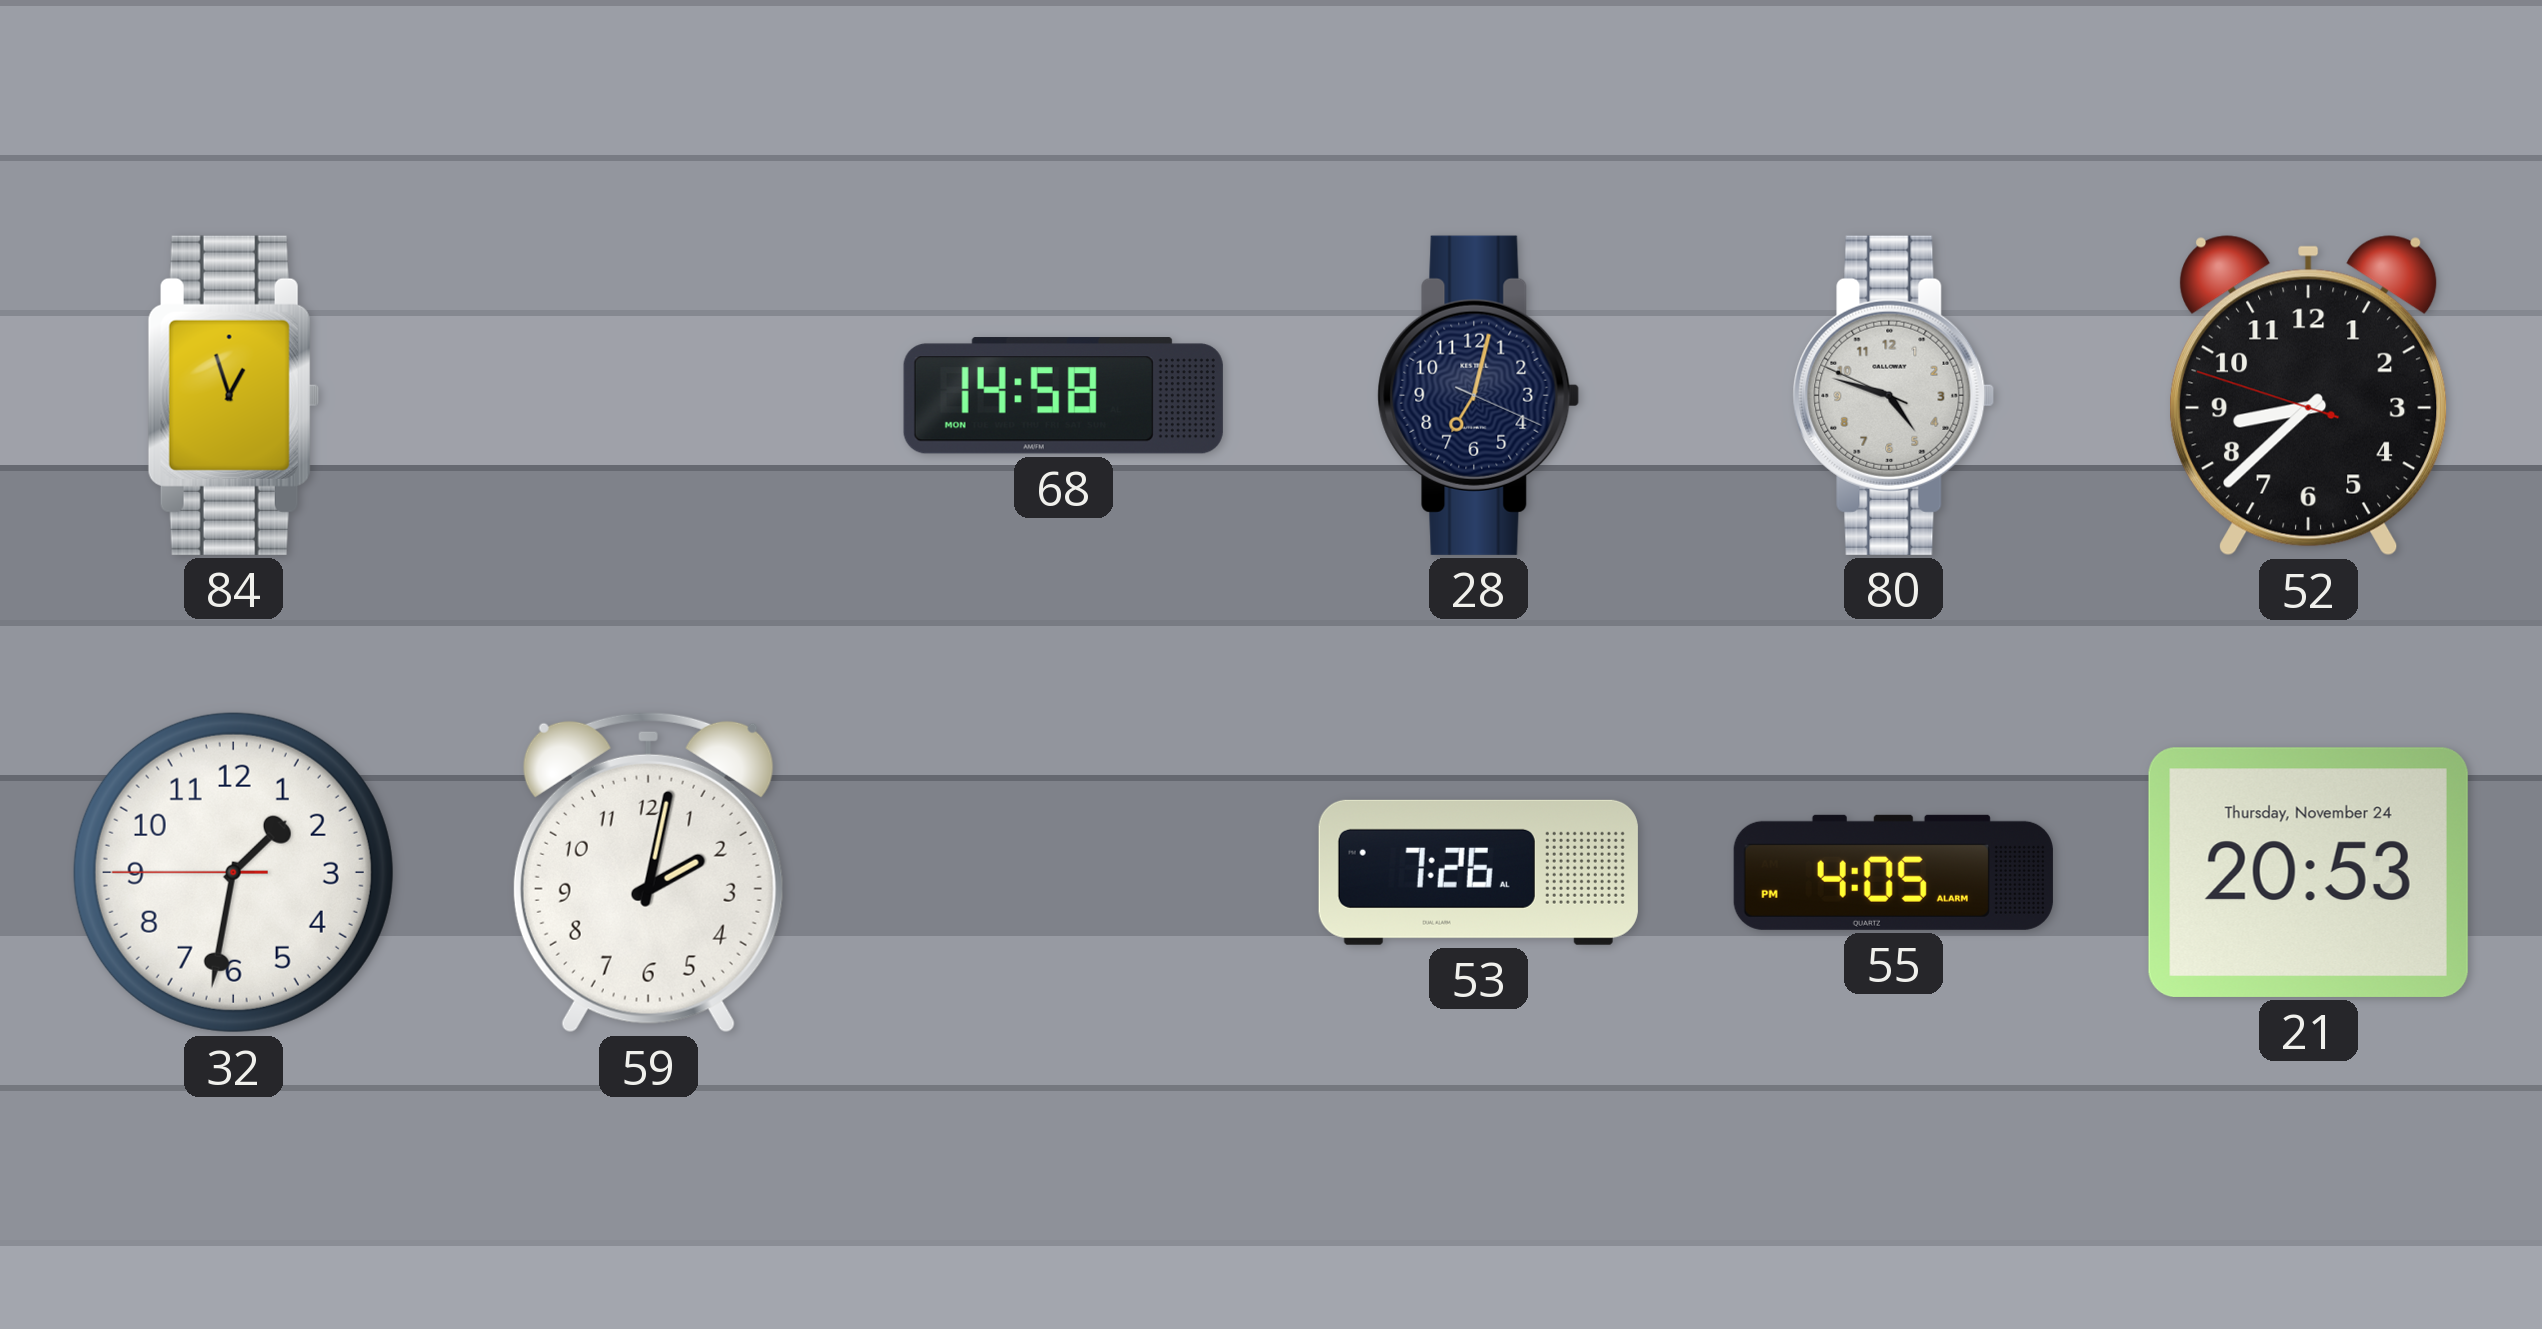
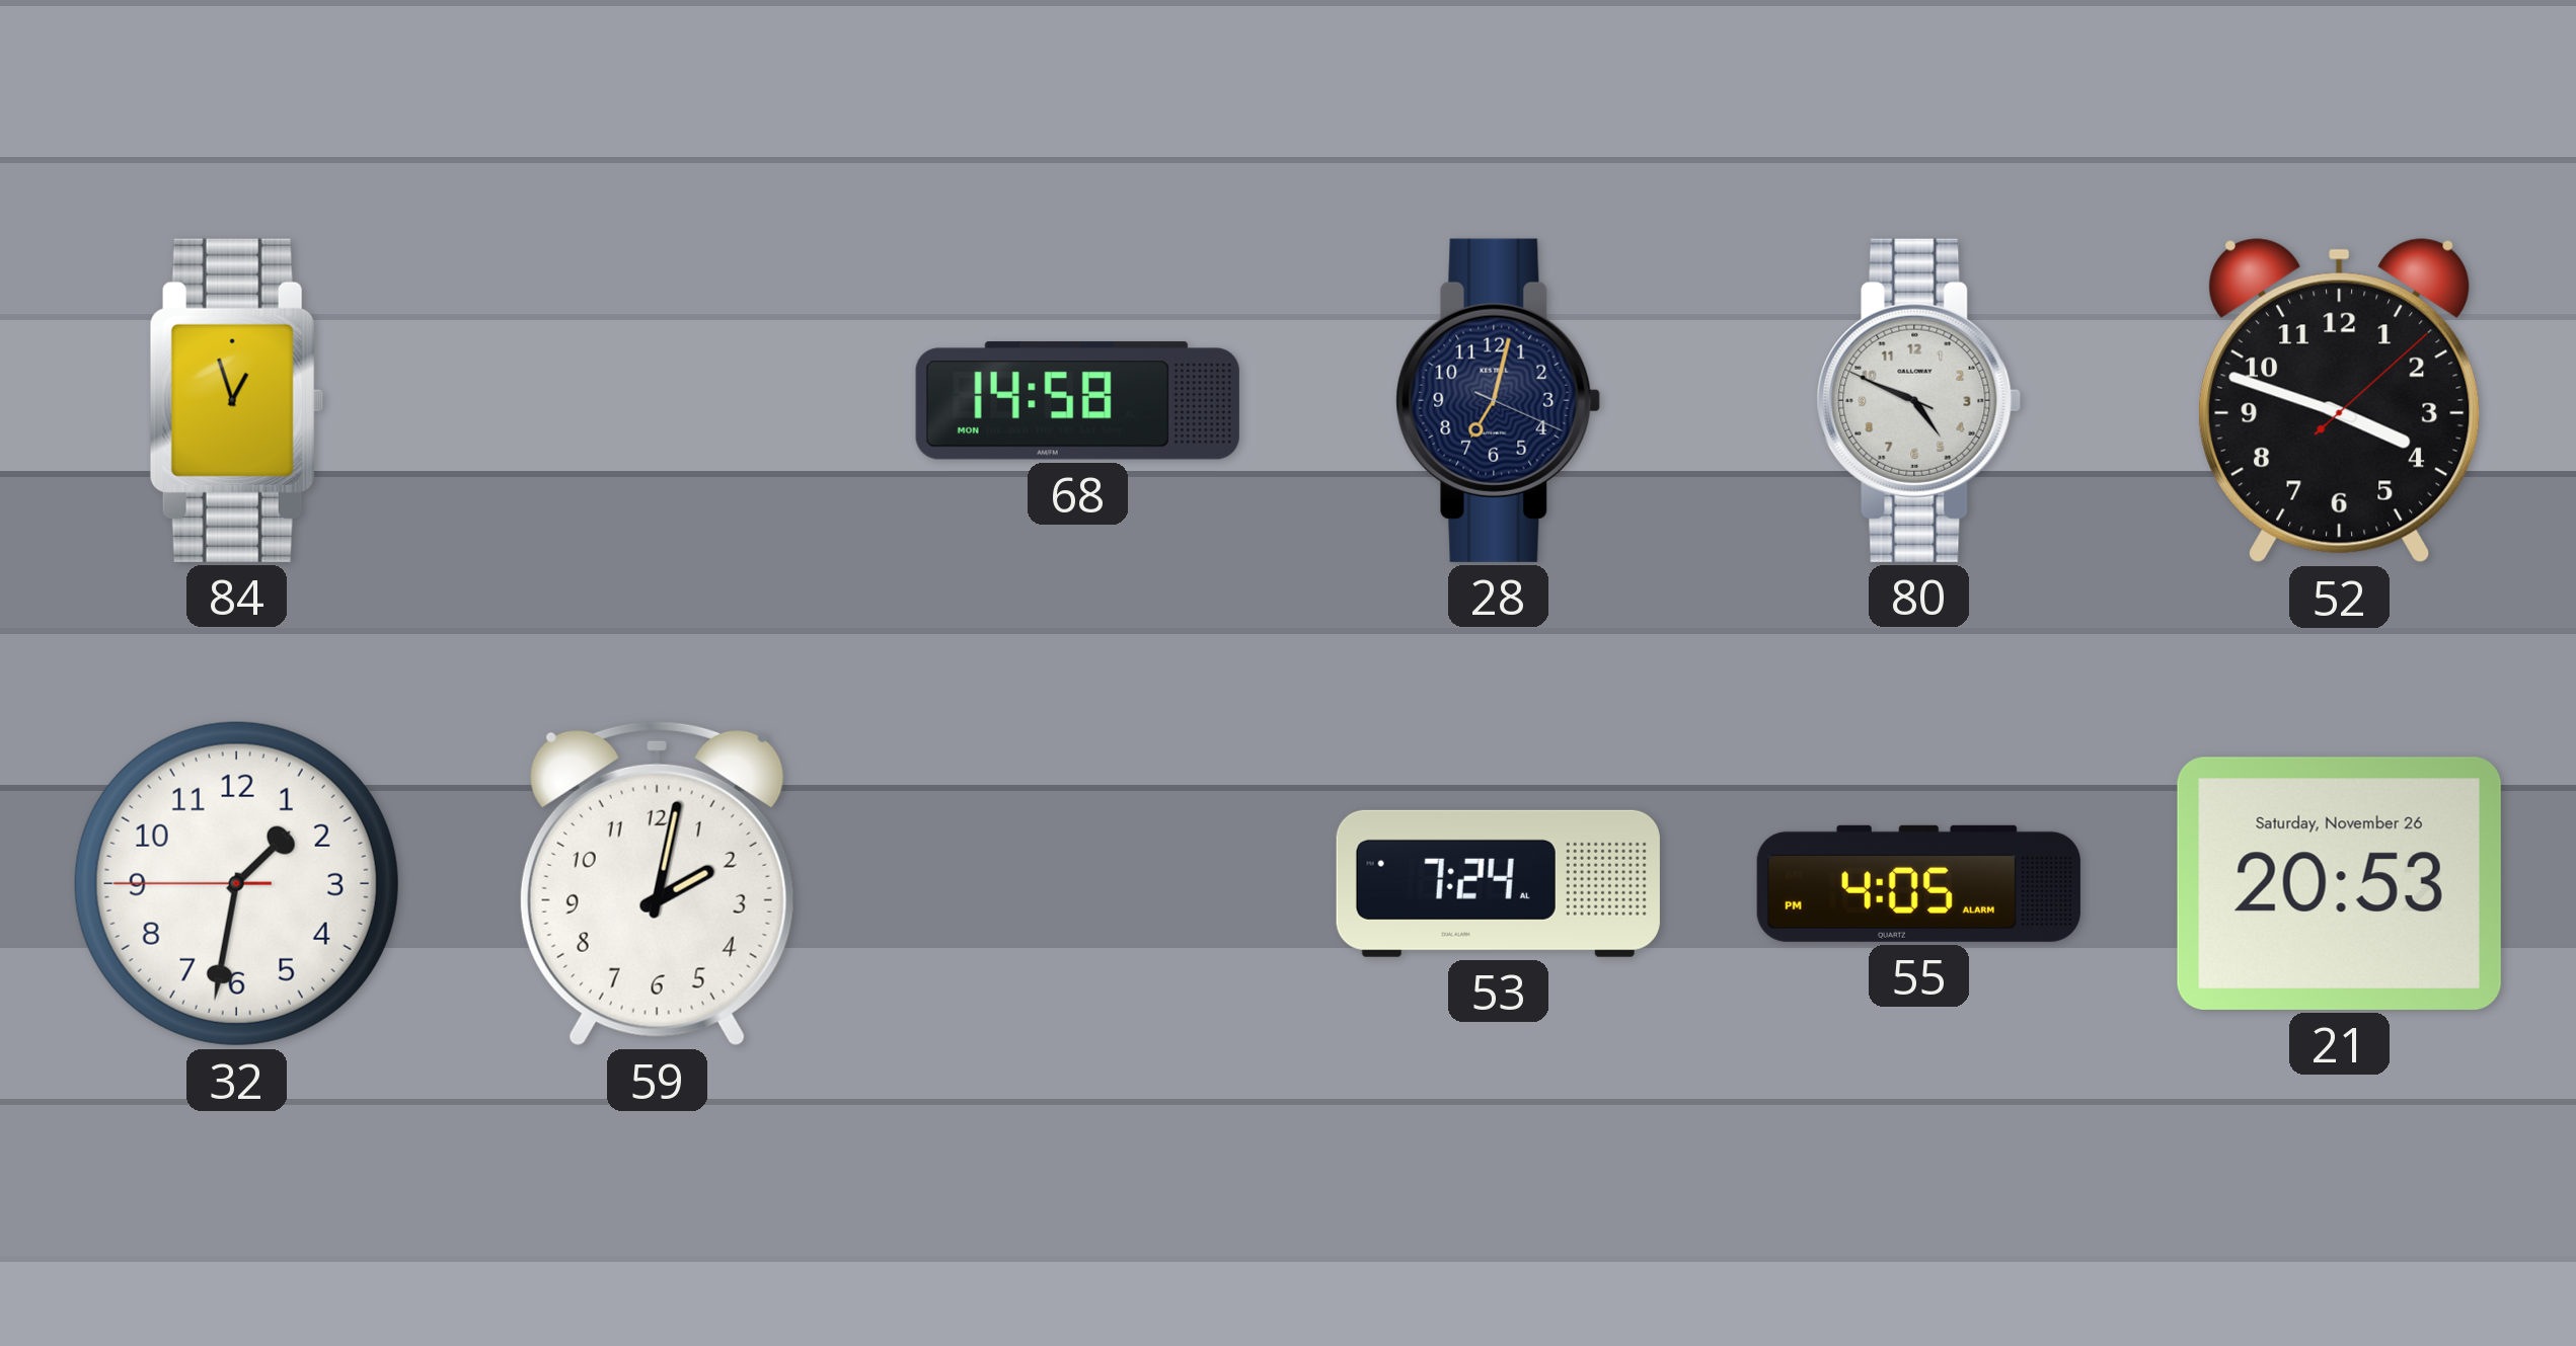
80: 4:47 -> 4:48
52: 8:37 -> 3:48
53: 7:26 -> 7:24
21 date: Thursday, November 24 -> Saturday, November 26
